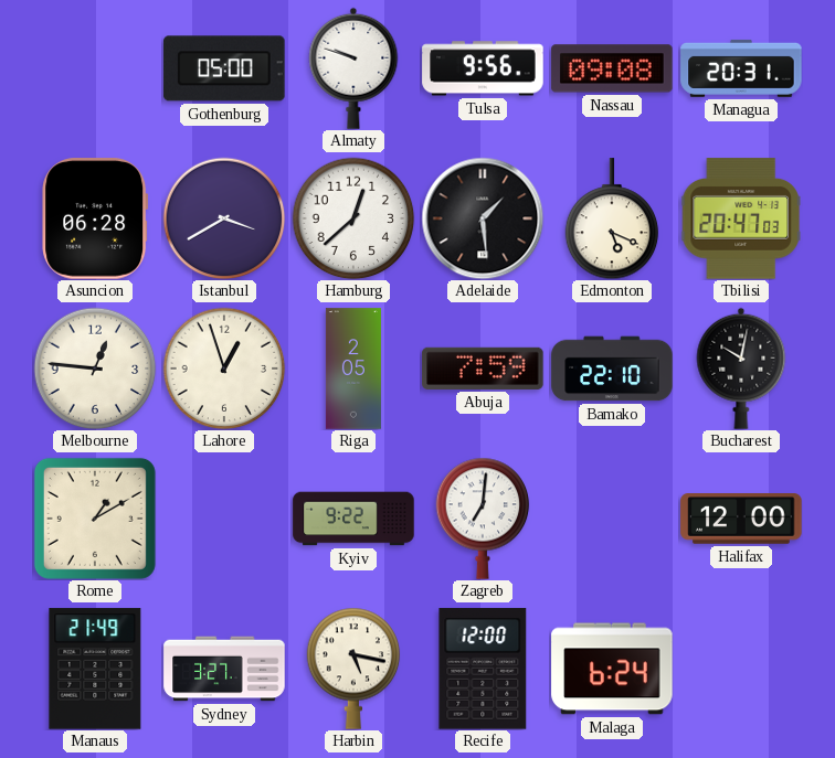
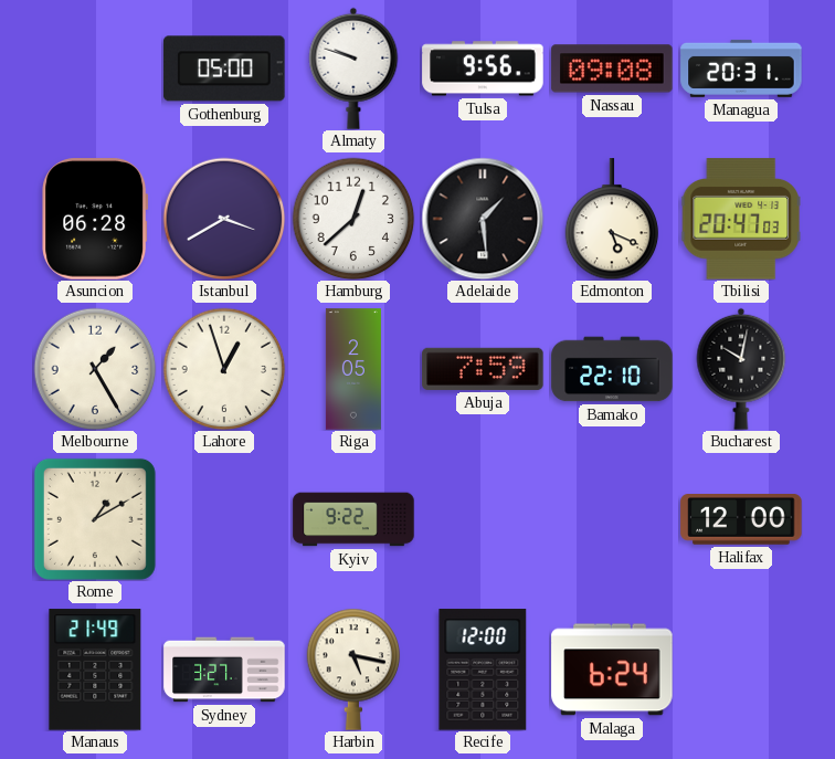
Melbourne: 12:46 -> 1:25
Zagreb: 7:01 -> none
